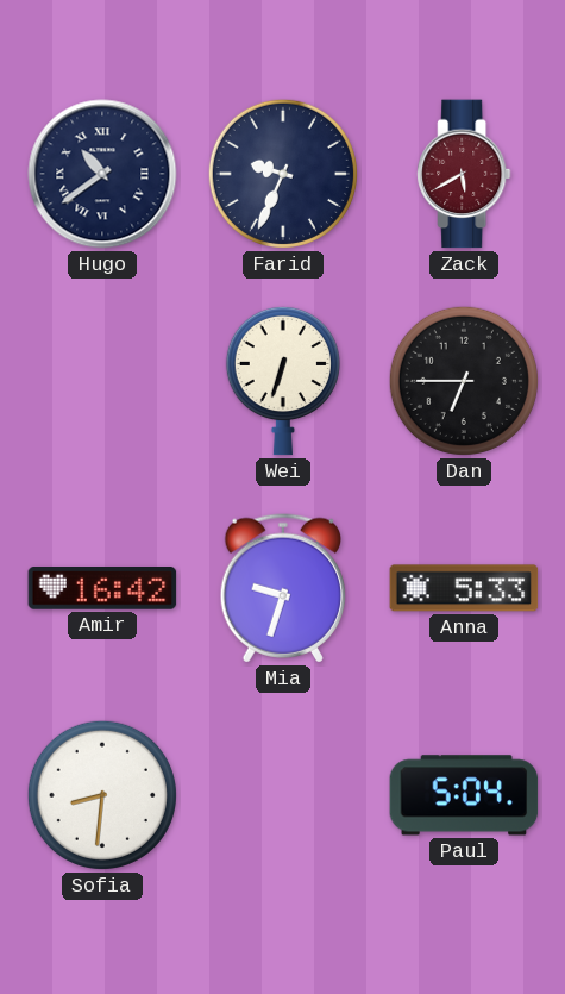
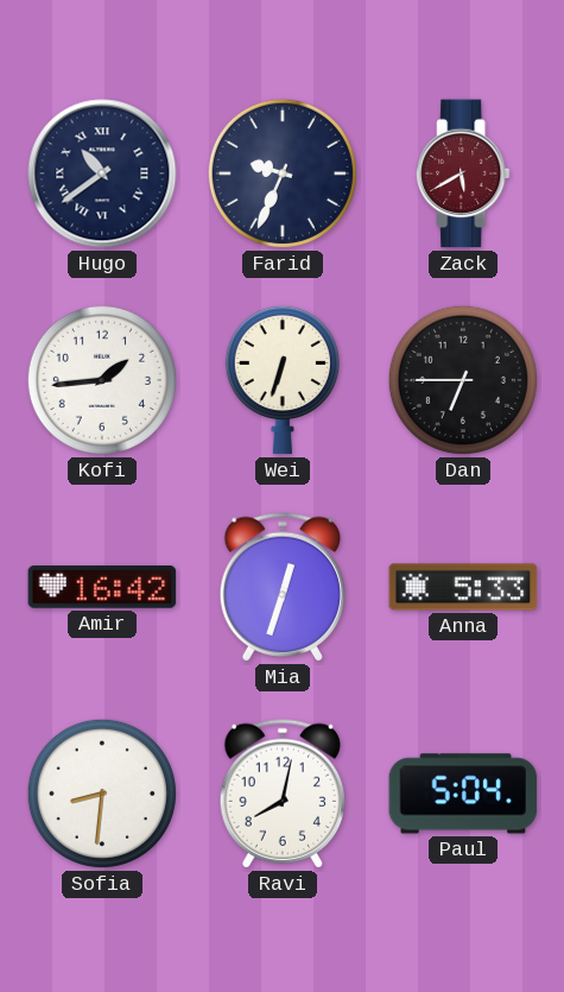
Kofi: none -> 1:44
Mia: 9:33 -> 12:33
Ravi: none -> 8:02
